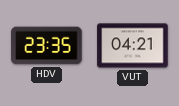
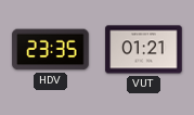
VUT: 04:21 -> 01:21
